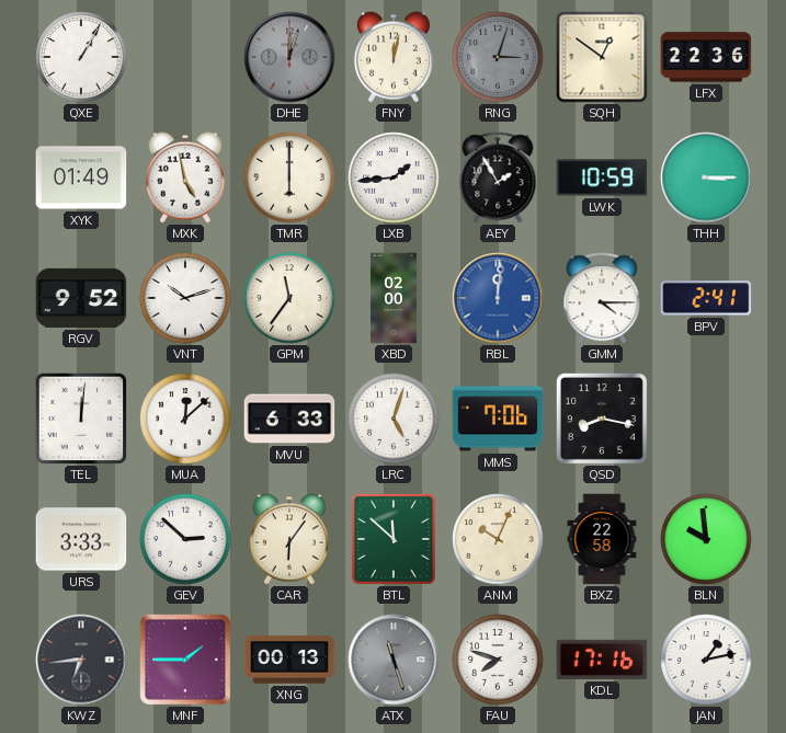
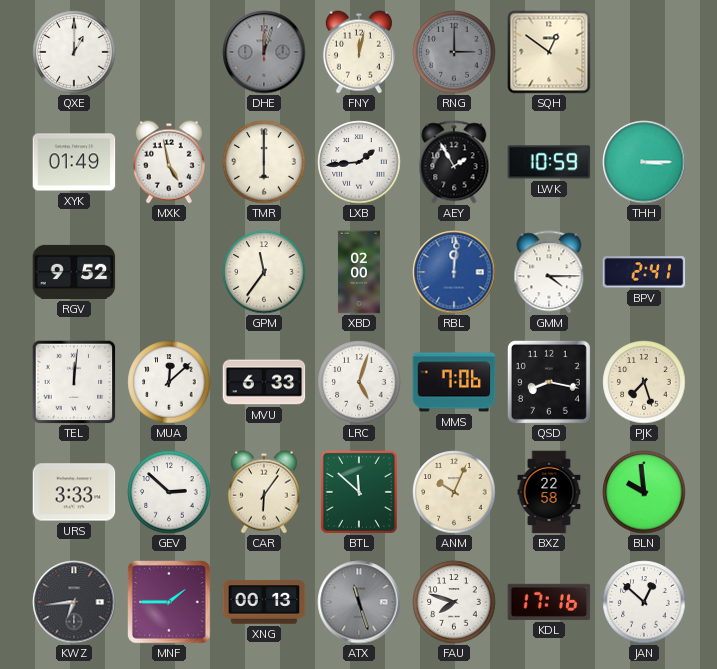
QXE: 1:05 -> 1:00
RNG: 3:03 -> 3:00
LFX: 22:36 -> none
VNT: 10:12 -> none
PJK: none -> 7:27
JAN: 1:13 -> 12:52
